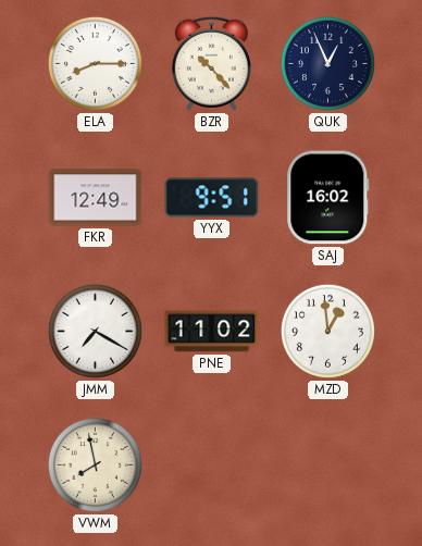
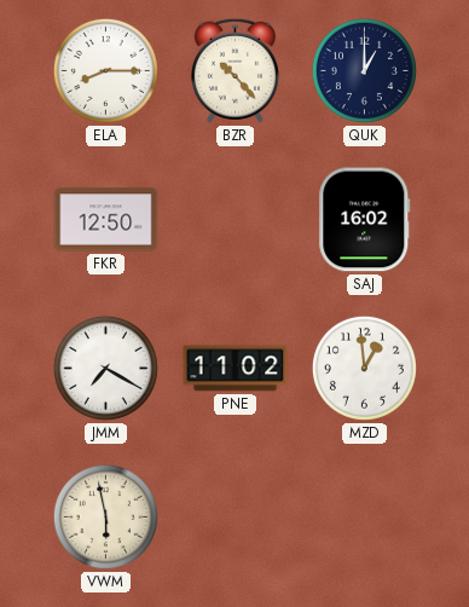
QUK: 12:56 -> 1:00
FKR: 12:49 -> 12:50
YYX: 9:51 -> none
VWM: 7:58 -> 5:58
